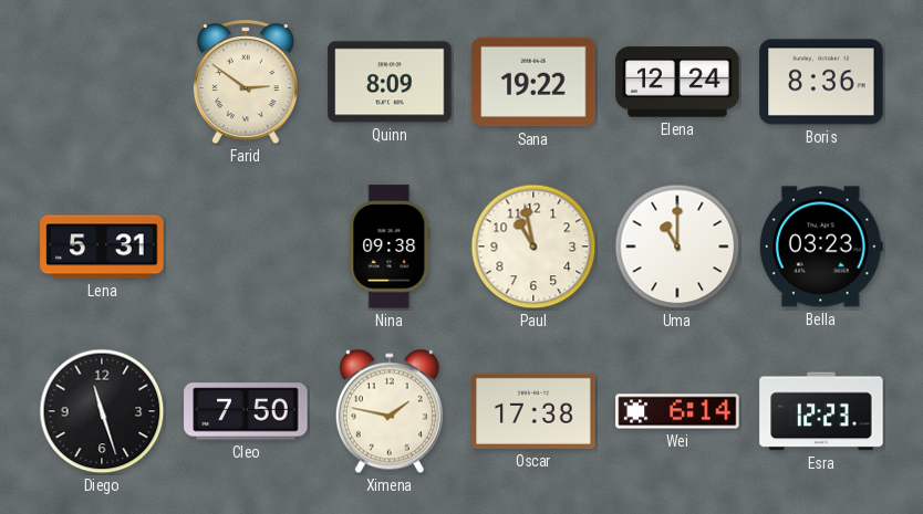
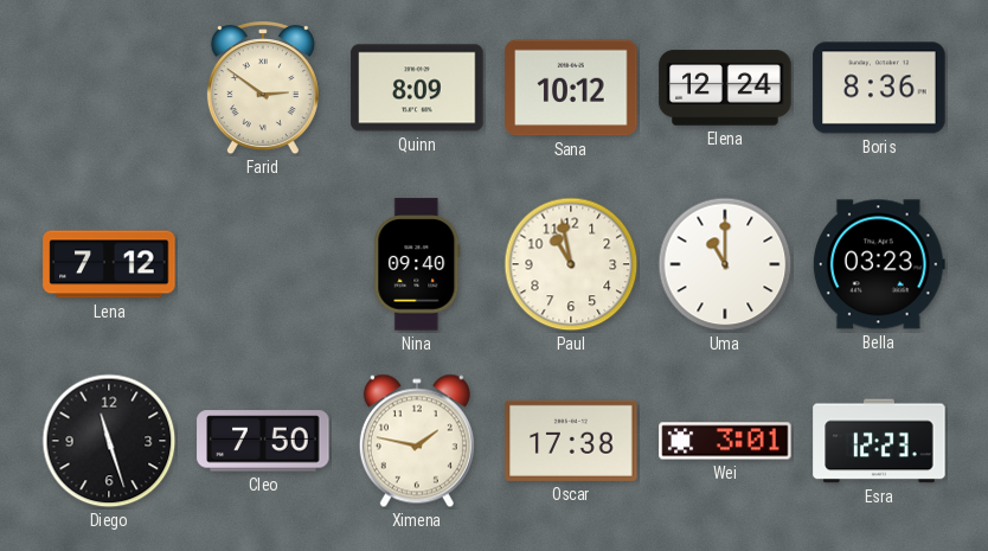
Sana: 19:22 -> 10:12
Lena: 5:31 -> 7:12
Nina: 09:38 -> 09:40
Wei: 6:14 -> 3:01
